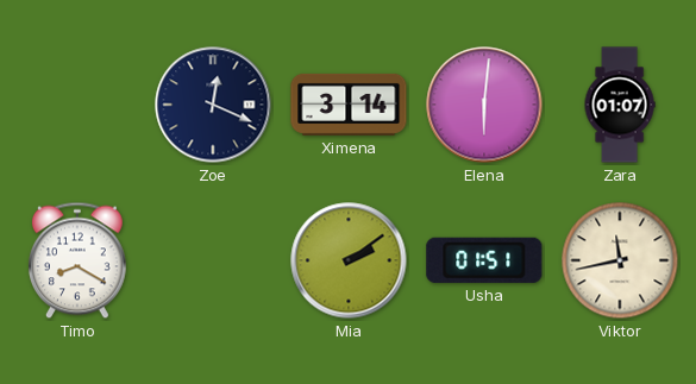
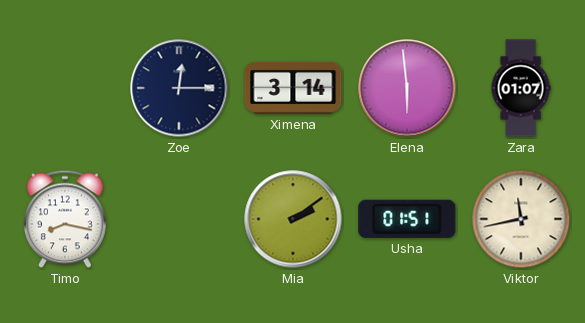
Zoe: 12:19 -> 12:15
Elena: 6:01 -> 5:59
Timo: 8:20 -> 8:17
